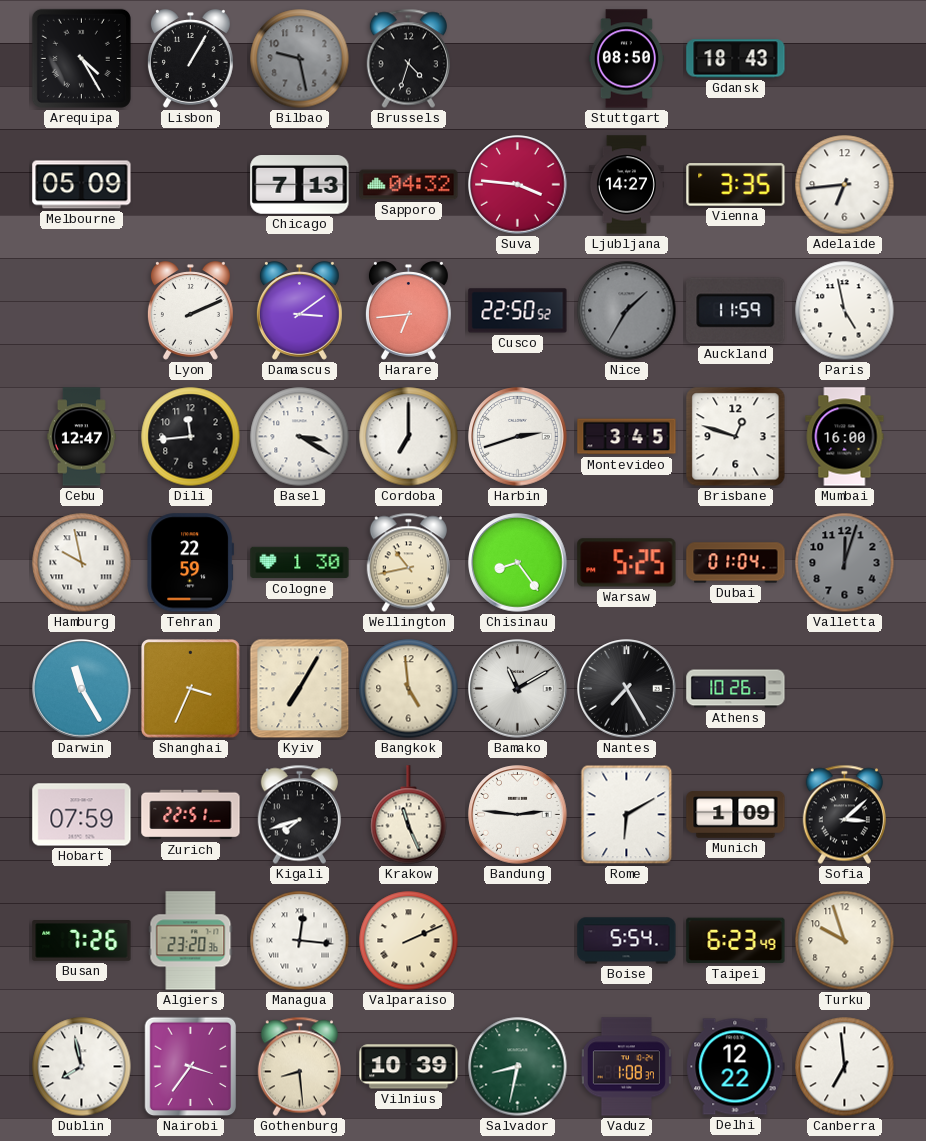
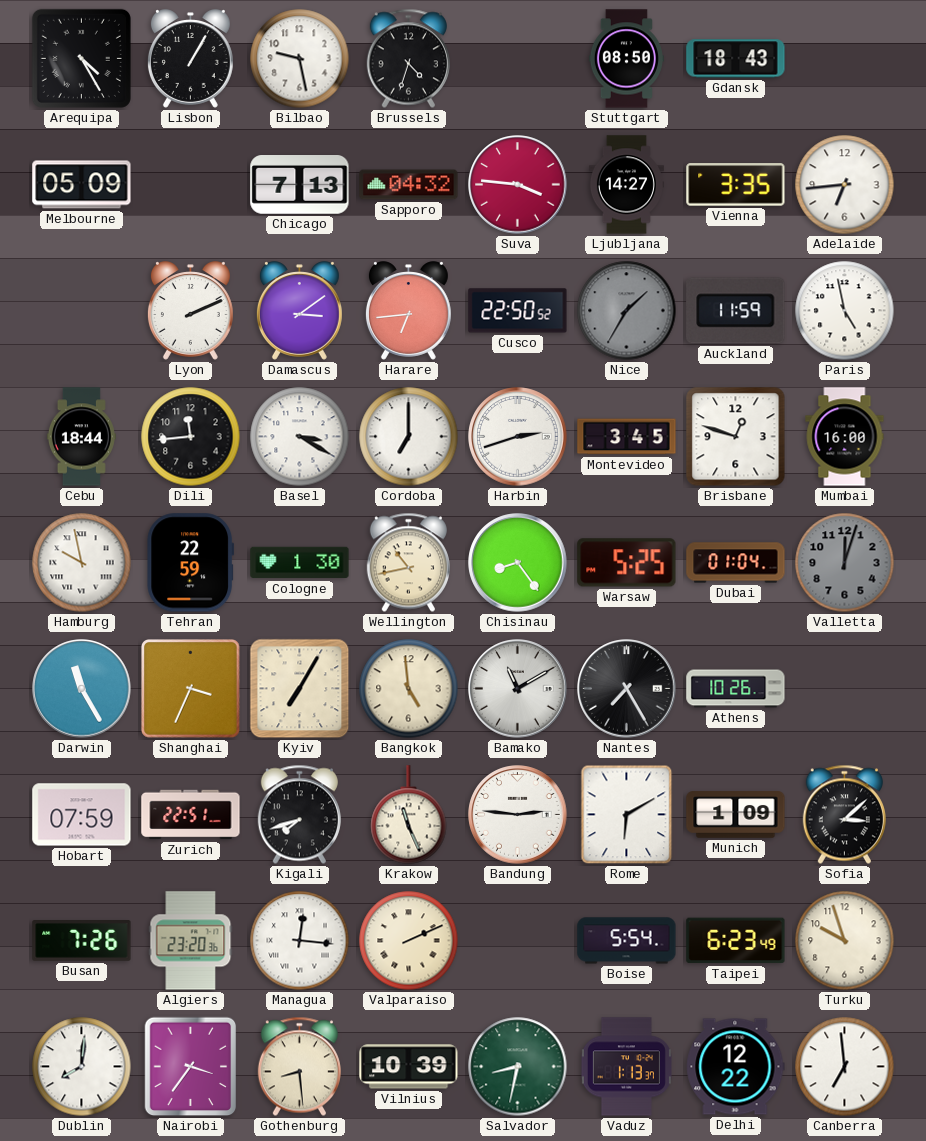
Bilbao dial: grey -> white
Cebu: 12:47 -> 18:44
Dublin: 7:58 -> 8:01
Vaduz: 1:08 -> 1:13
